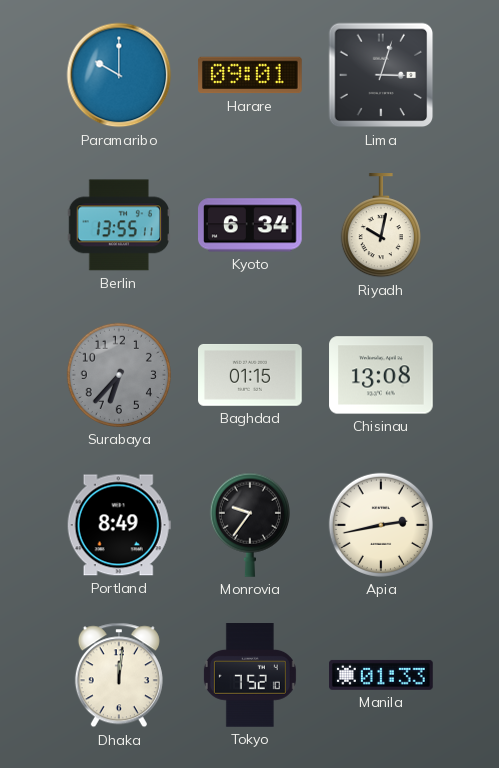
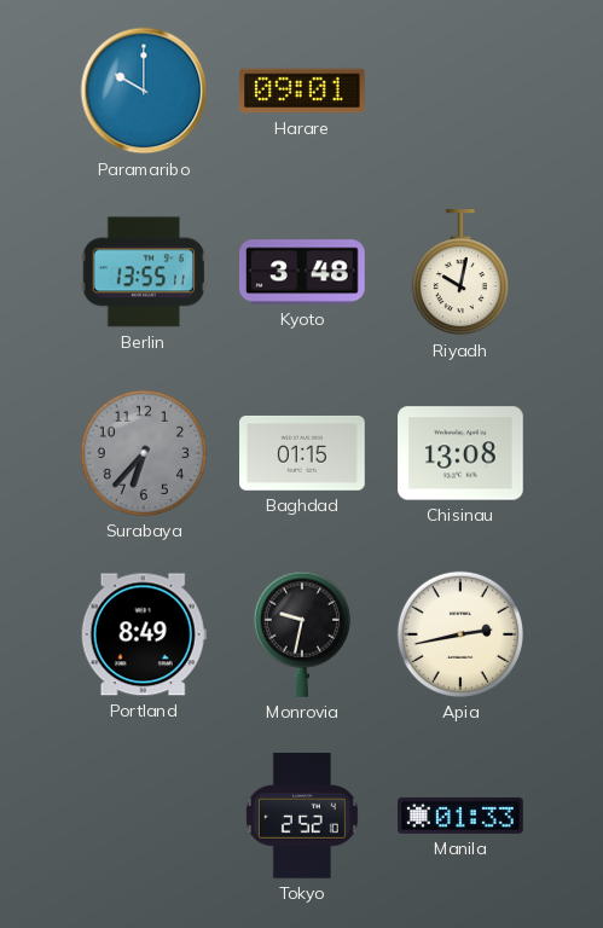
Lima: 3:03 -> none
Kyoto: 6:34 -> 3:48
Monrovia: 9:36 -> 9:32
Dhaka: 12:01 -> none
Tokyo: 7:52 -> 2:52
